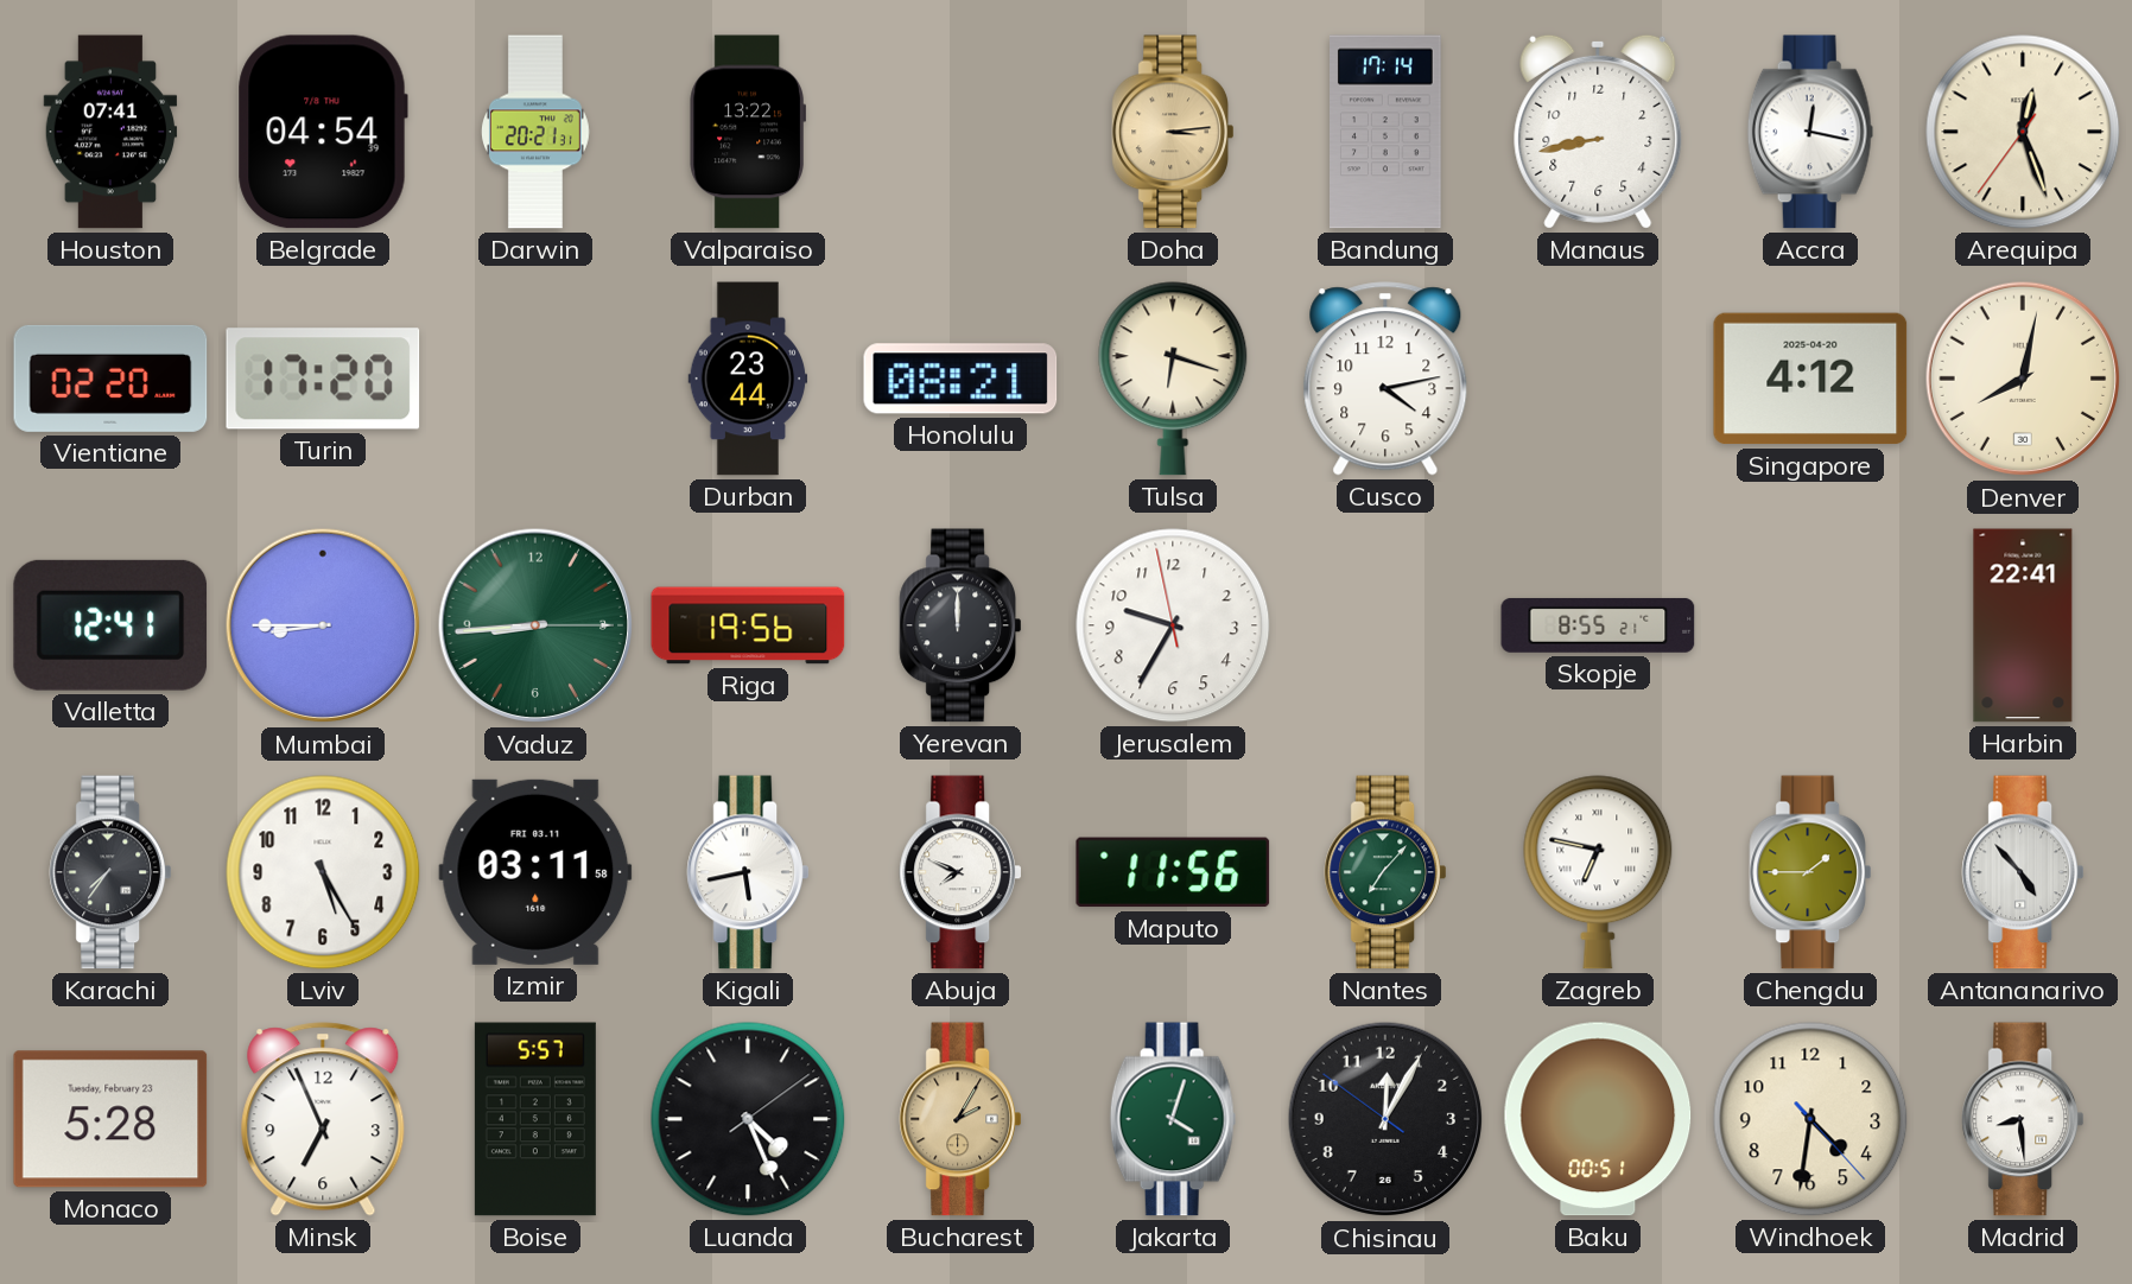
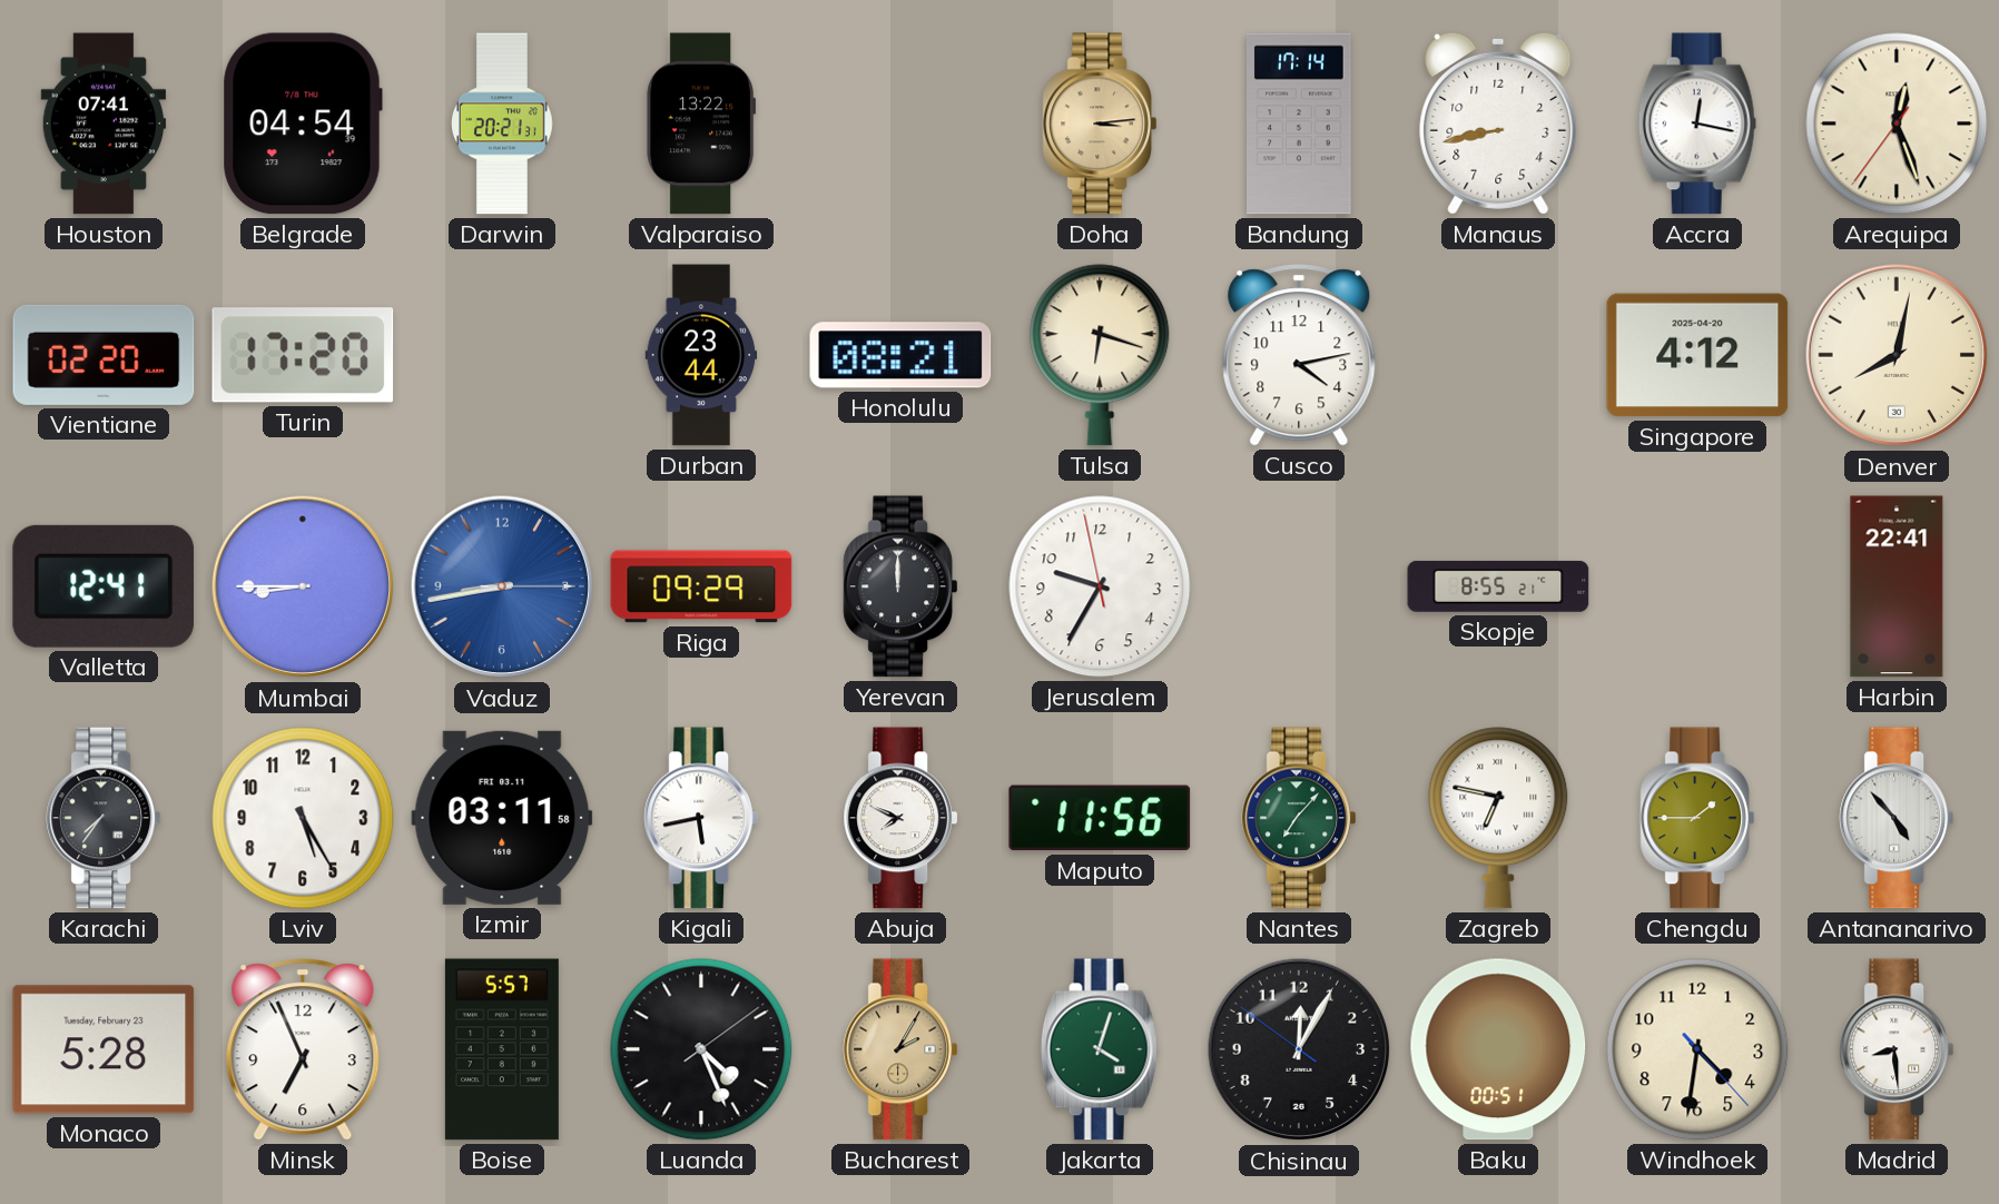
Vaduz: 8:44 -> 8:43
Vaduz dial: green -> blue
Riga: 19:56 -> 09:29
